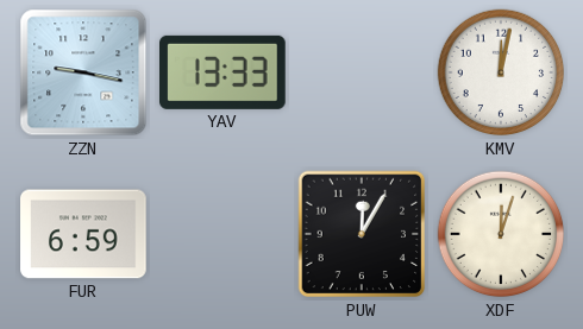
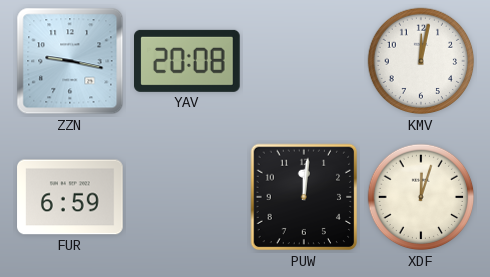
YAV: 13:33 -> 20:08
PUW: 12:05 -> 12:01
